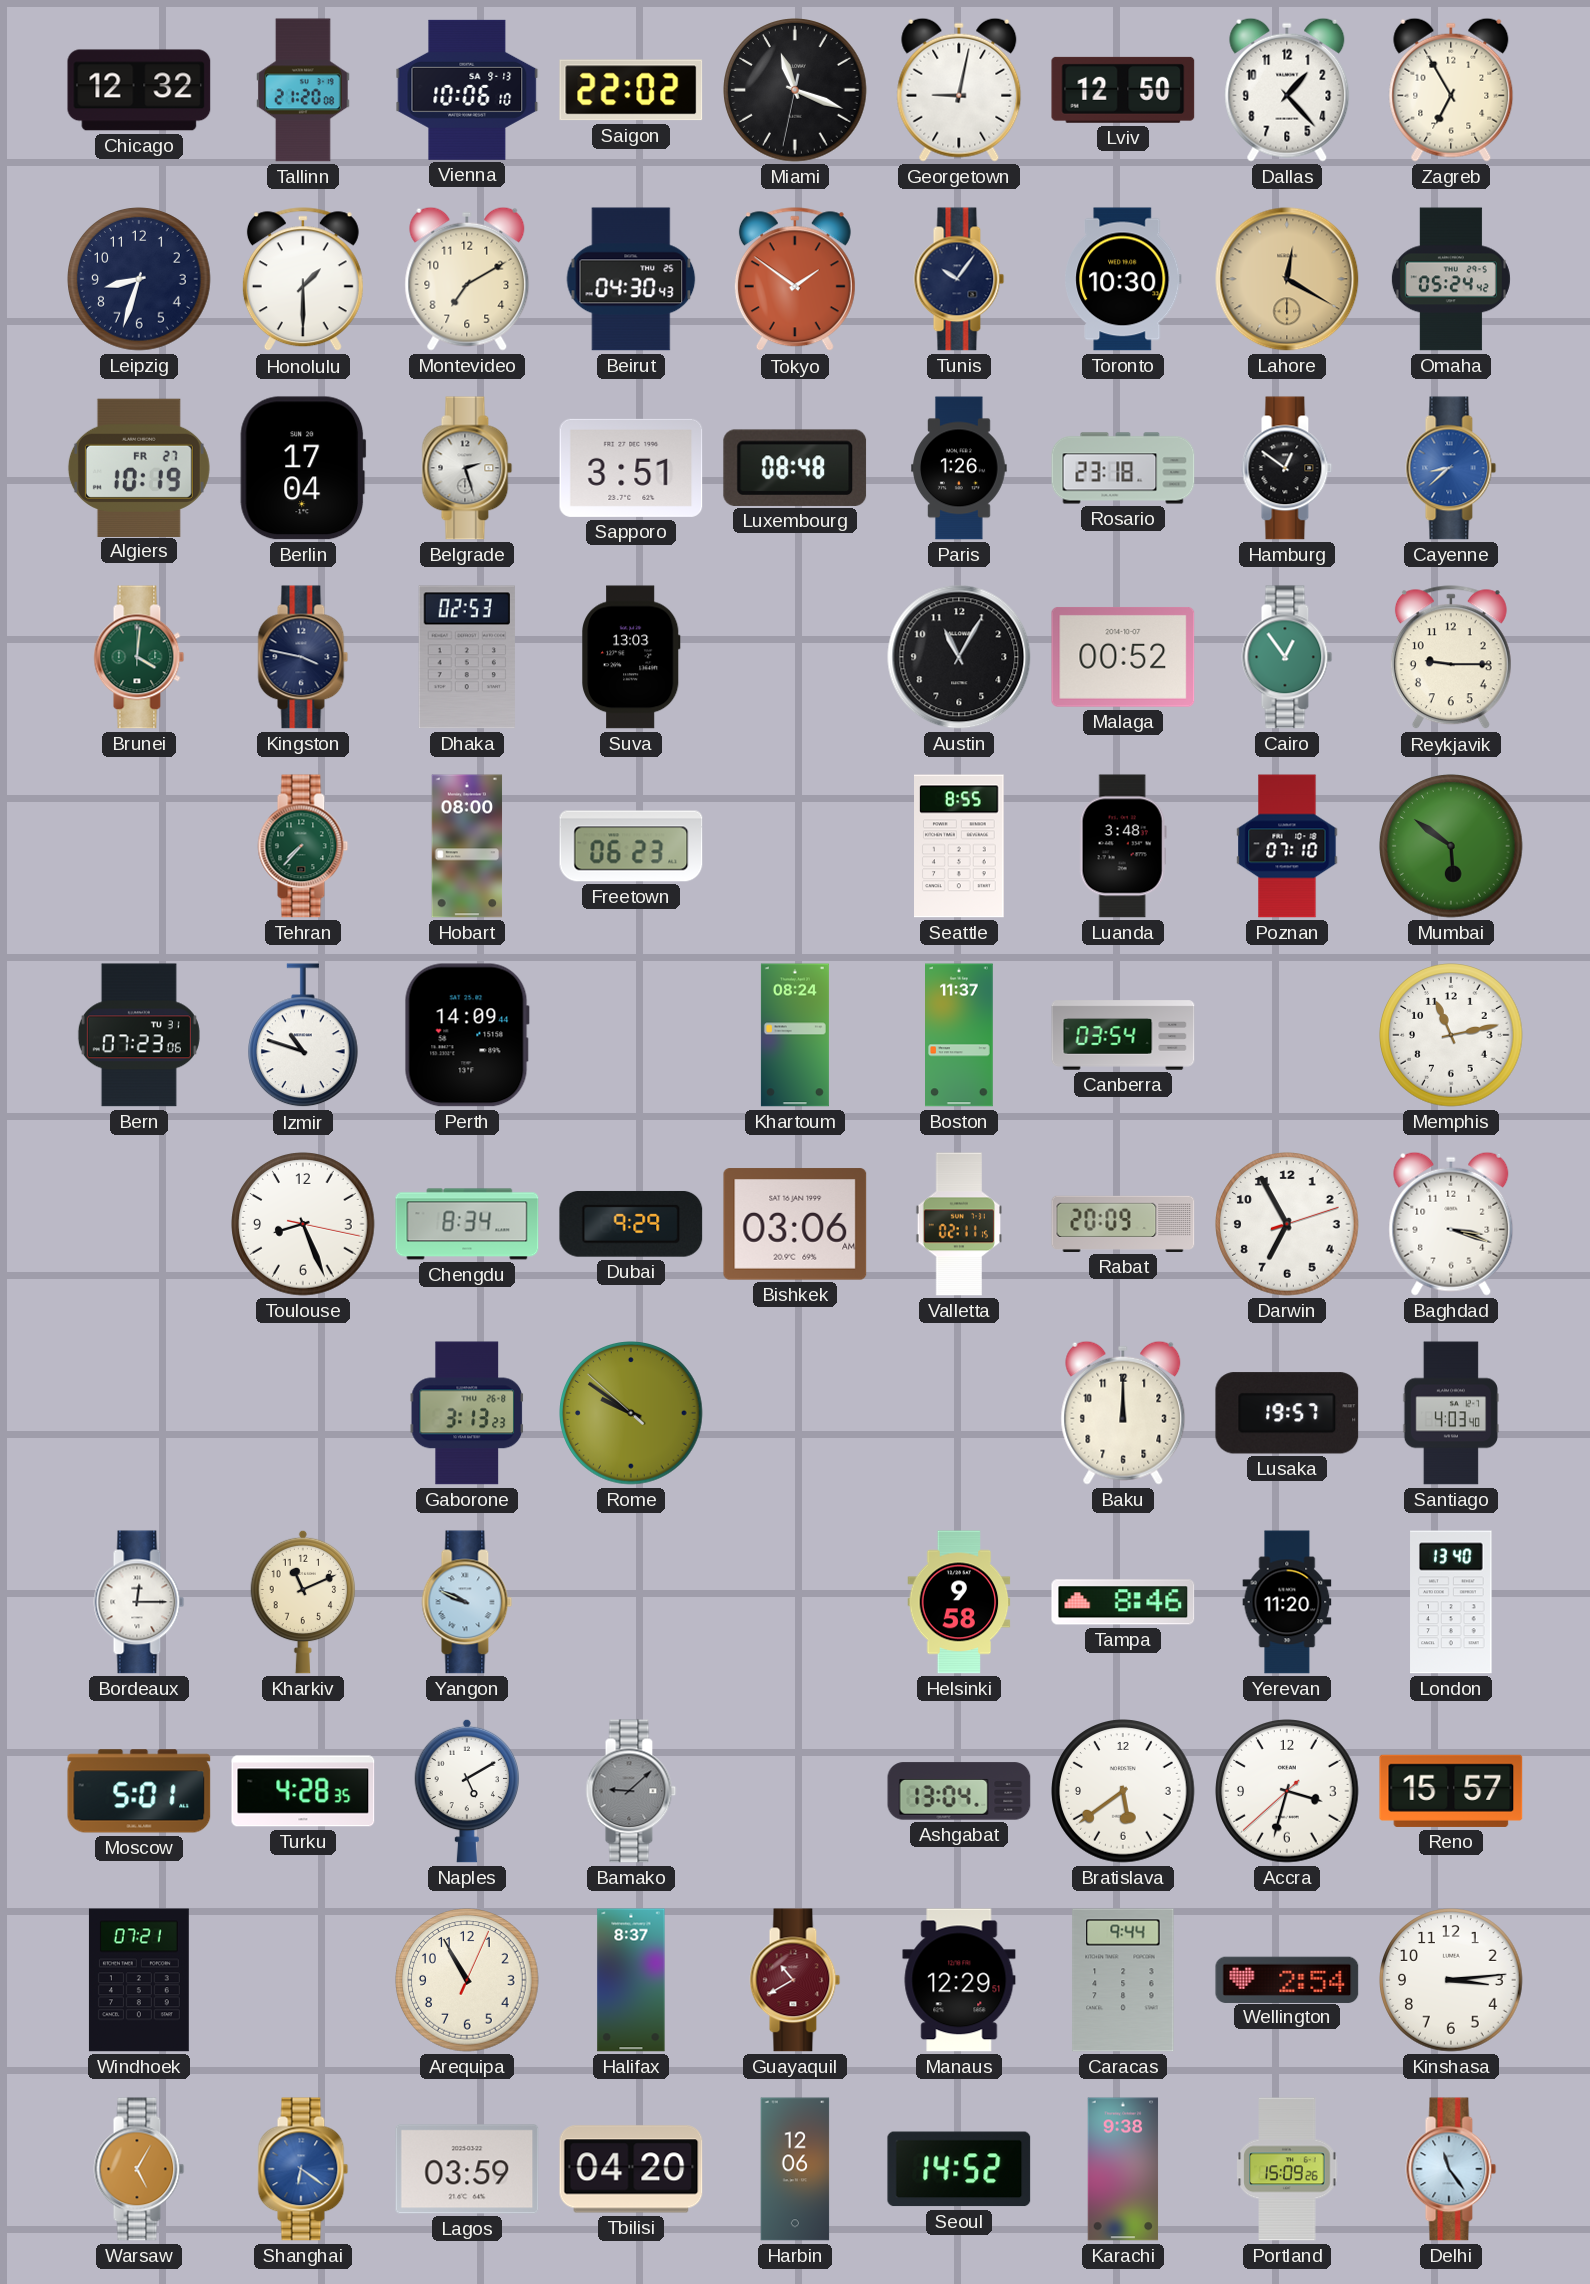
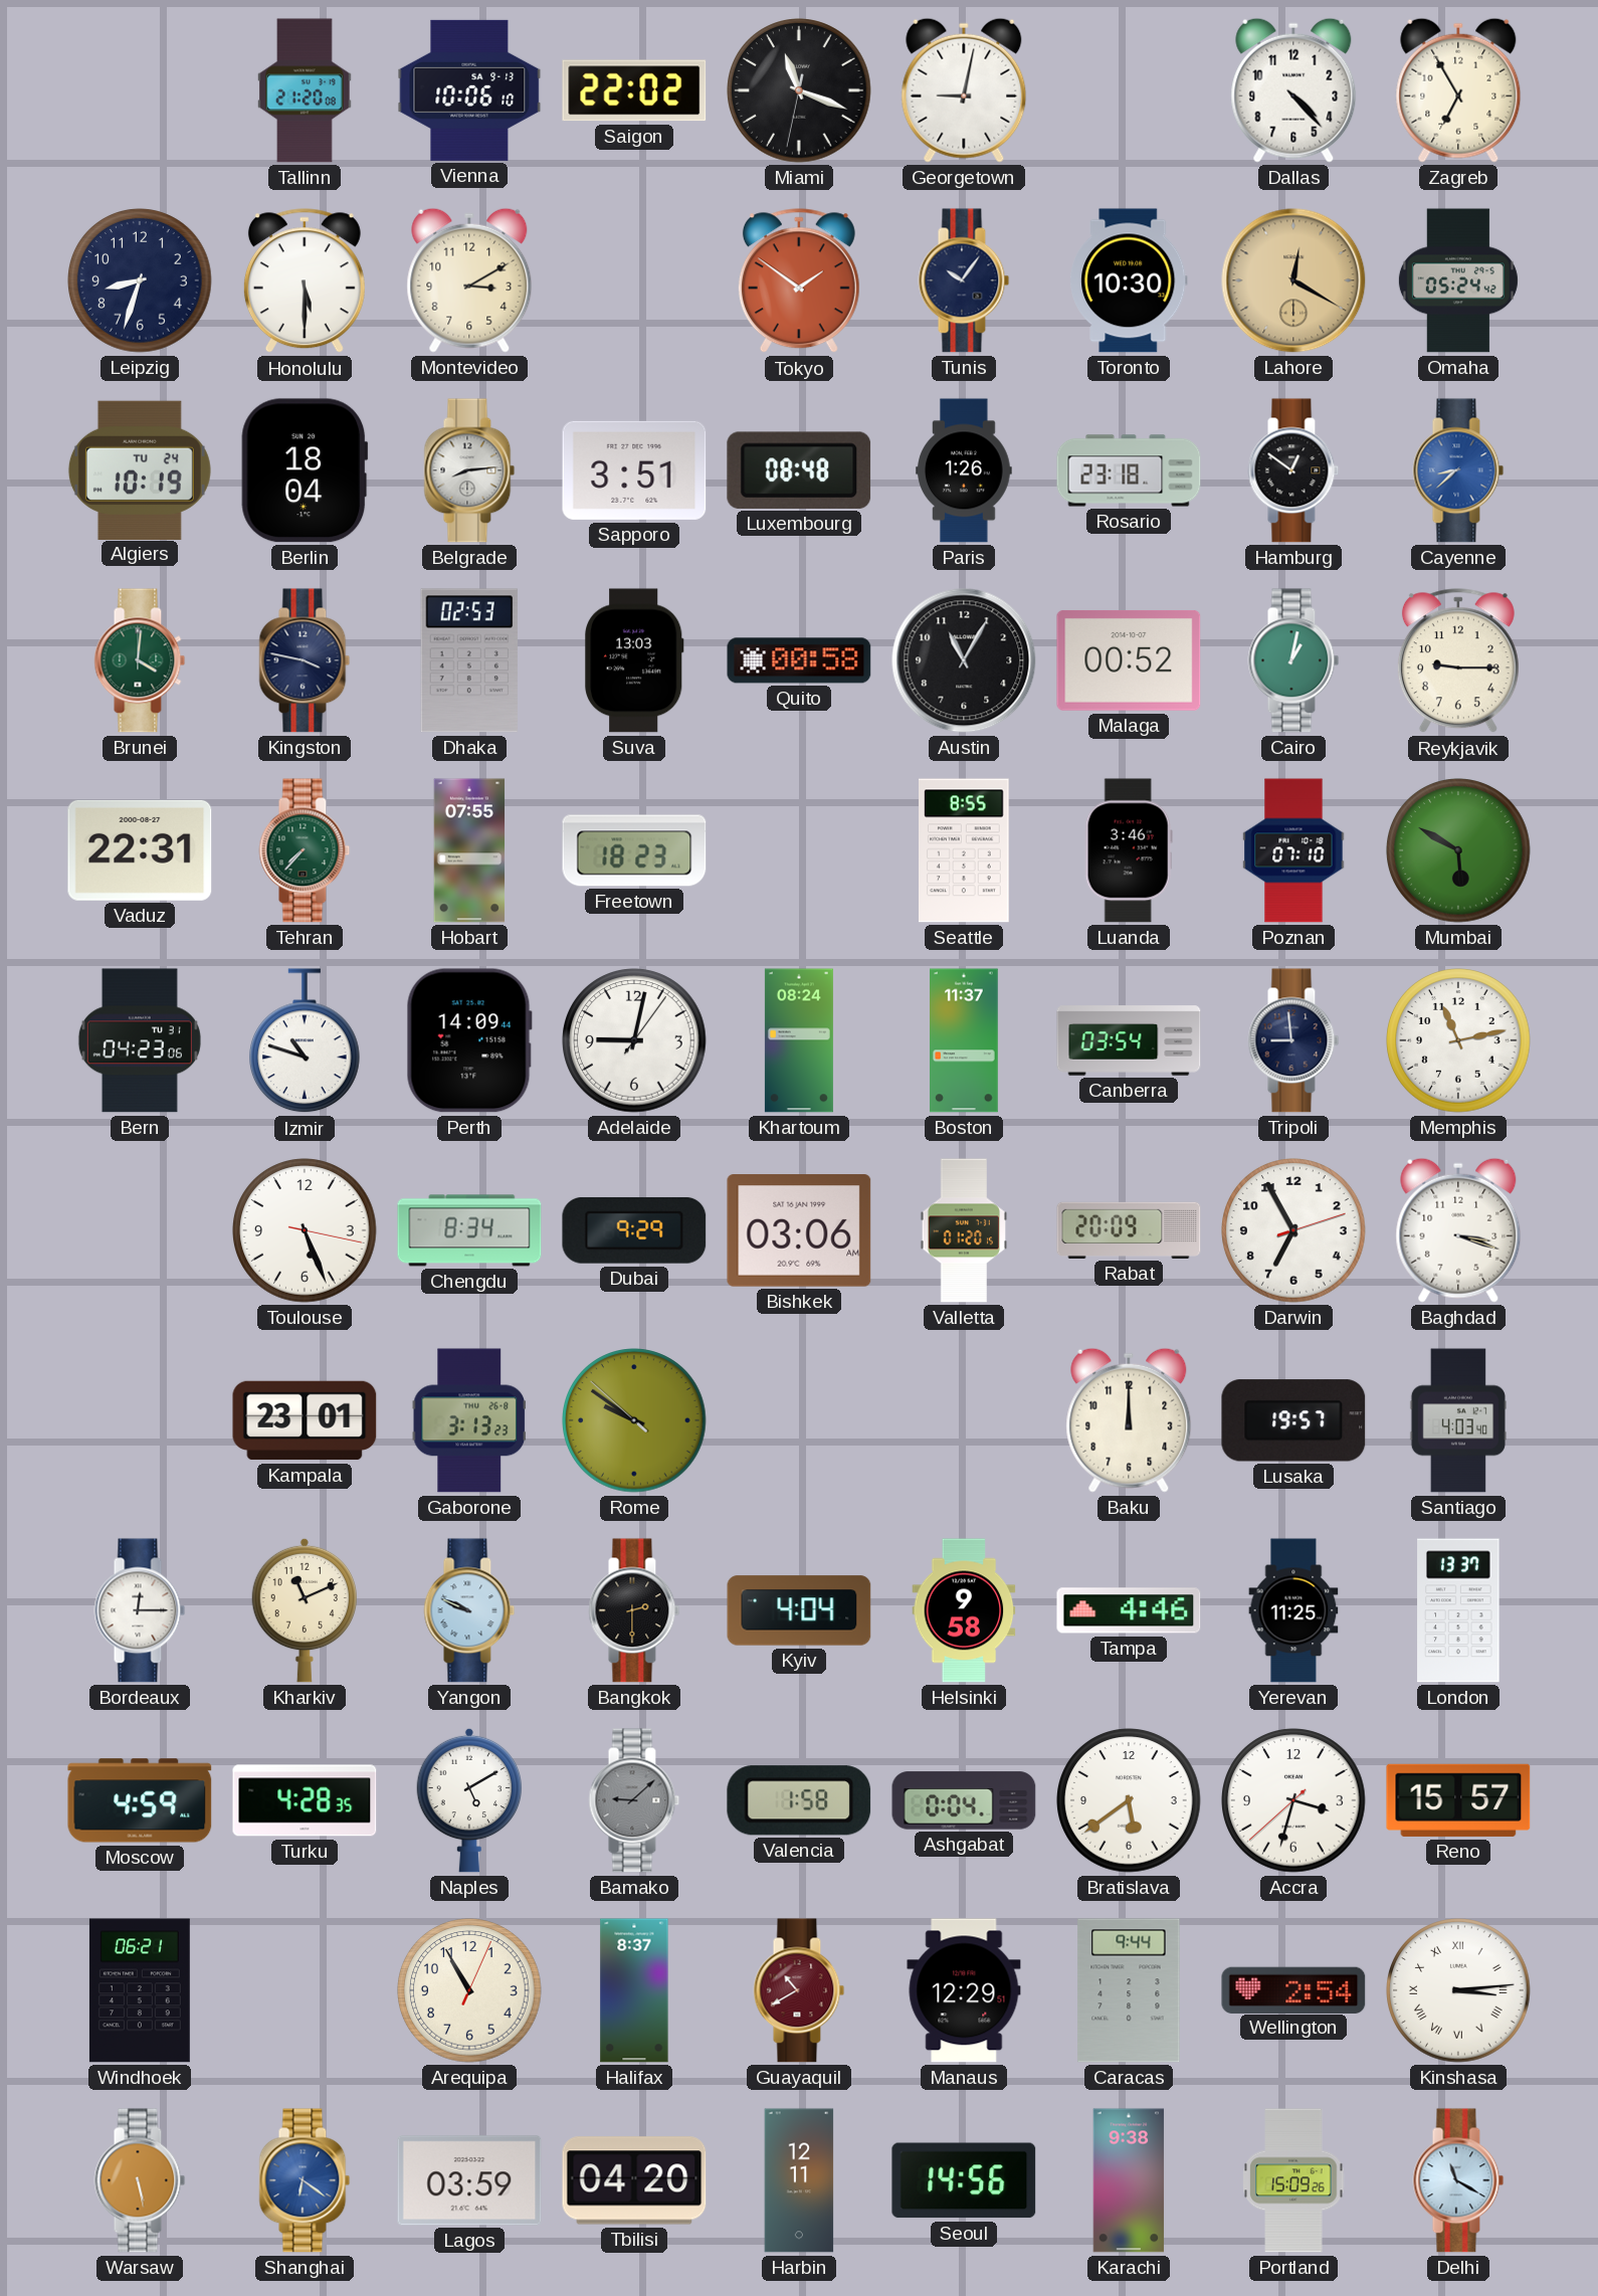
Chicago: 12:32 -> none
Lviv: 12:50 -> none
Dallas: 1:23 -> 4:23
Honolulu: 1:30 -> 5:30
Montevideo: 7:10 -> 3:10
Beirut: 04:30 -> none
Algiers date: FR 27 -> TU 24
Berlin: 17:04 -> 18:04
Belgrade: 2:27 -> 8:14
Quito: none -> 00:58
Cairo: 12:54 -> 1:02
Vaduz: none -> 22:31
Hobart: 08:00 -> 07:55
Freetown: 06:23 -> 18:23
Luanda: 3:48 -> 3:46
Mumbai: 5:51 -> 5:50
Bern: 07:23 -> 04:23
Adelaide: none -> 9:02
Tripoli: none -> 8:59
Toulouse: 8:26 -> 5:26
Valletta: 02:11 -> 01:20
Kampala: none -> 23:01
Bangkok: none -> 2:30
Kyiv: none -> 4:04
Tampa: 8:46 -> 4:46
Yerevan: 11:20 -> 11:25
London: 13:40 -> 13:37
Moscow: 5:01 -> 4:59
Valencia: none -> 1:58
Ashgabat: 13:04 -> 0:04
Windhoek: 07:21 -> 06:21
Kinshasa numerals: Arabic -> Roman
Warsaw: 5:05 -> 5:28
Harbin: 12:06 -> 12:11
Seoul: 14:52 -> 14:56
Delhi: 11:24 -> 11:20
